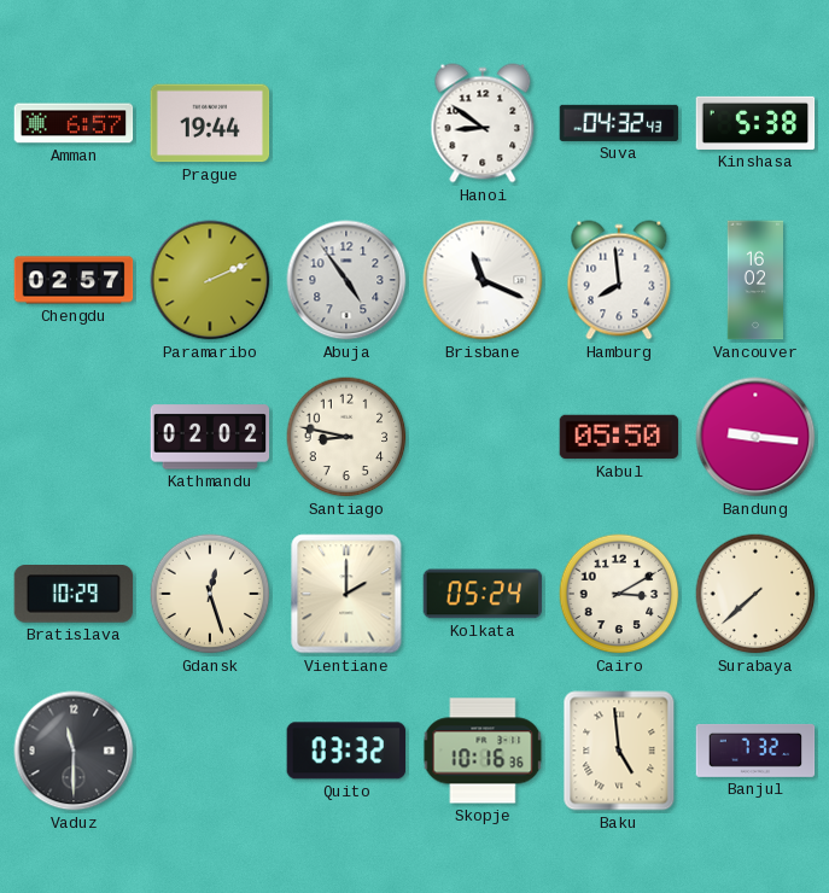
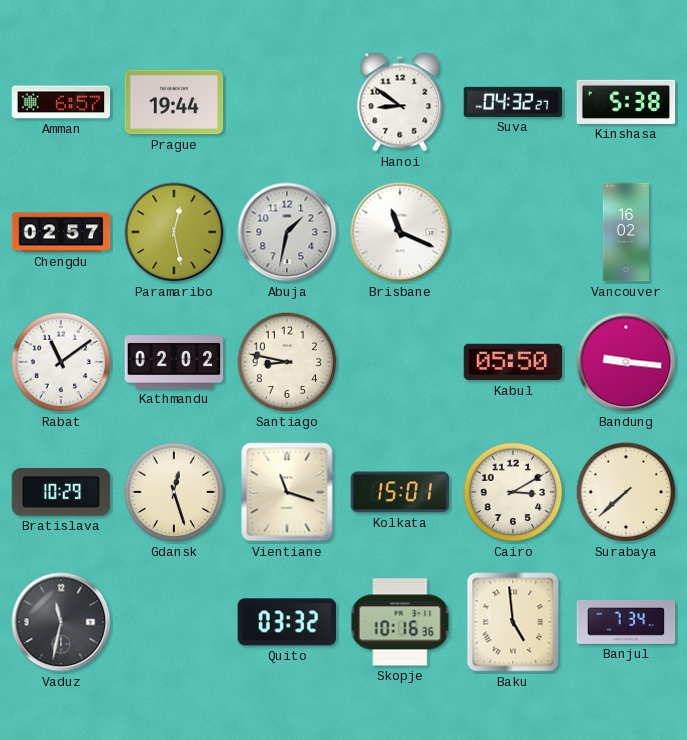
Suva: 04:32:43 -> 04:32:27
Paramaribo: 2:11 -> 12:28
Abuja: 4:54 -> 1:32
Hamburg: 7:59 -> none
Rabat: none -> 11:09
Vientiane: 2:00 -> 11:18
Kolkata: 05:24 -> 15:01
Vaduz: 11:30 -> 11:32
Banjul: 7:32 -> 7:34
